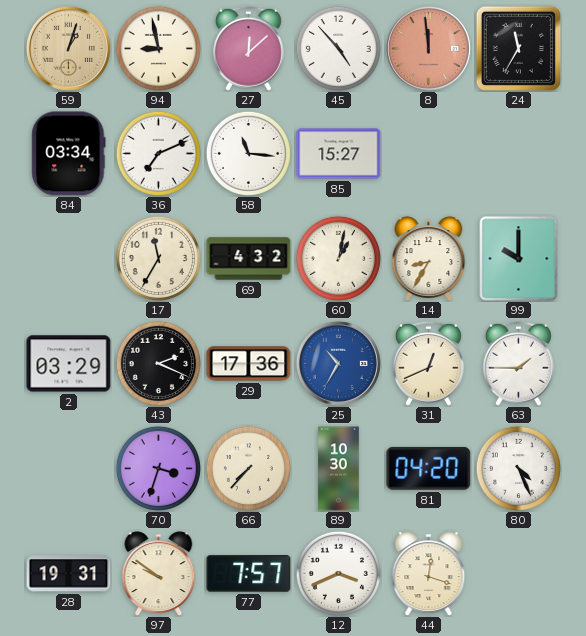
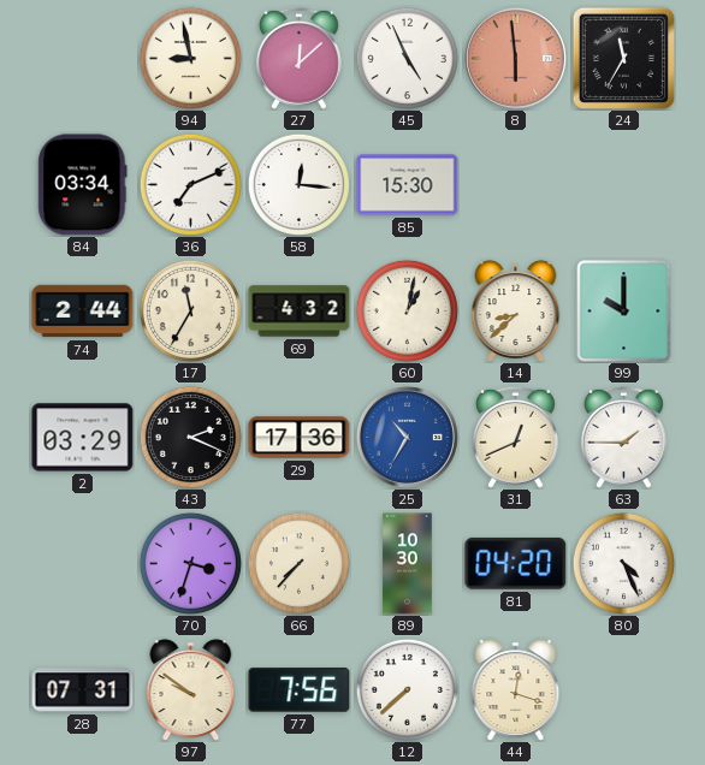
59: 1:03 -> none
45: 4:53 -> 4:56
8: 11:59 -> 5:59
58: 11:16 -> 12:16
85: 15:27 -> 15:30
74: none -> 2:44
14: 8:35 -> 8:38
28: 19:31 -> 07:31
77: 7:57 -> 7:56
12: 3:41 -> 7:38
